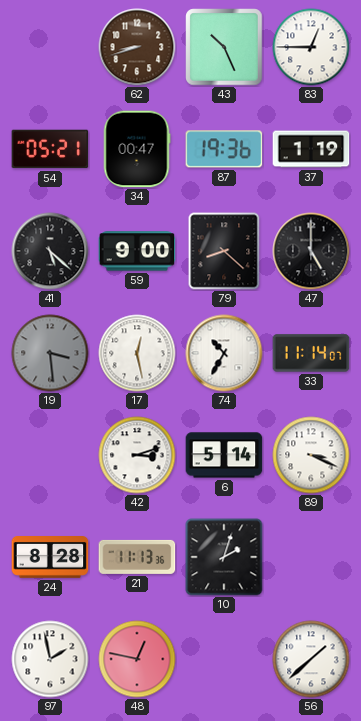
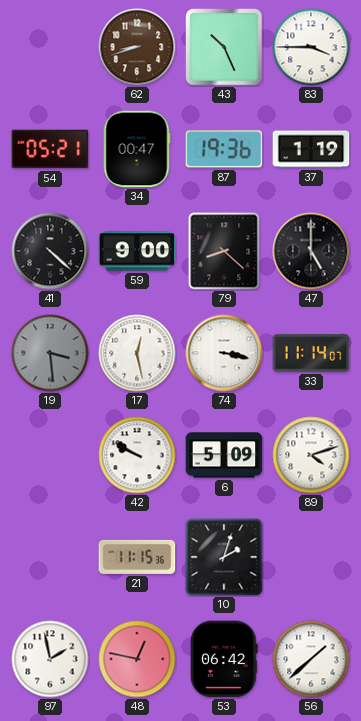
83: 12:45 -> 3:45
41: 5:22 -> 4:22
74: 10:35 -> 3:17
42: 3:12 -> 9:50
6: 5:14 -> 5:09
89: 3:19 -> 4:12
24: 8:28 -> none
21: 11:13 -> 11:15
53: none -> 06:42
